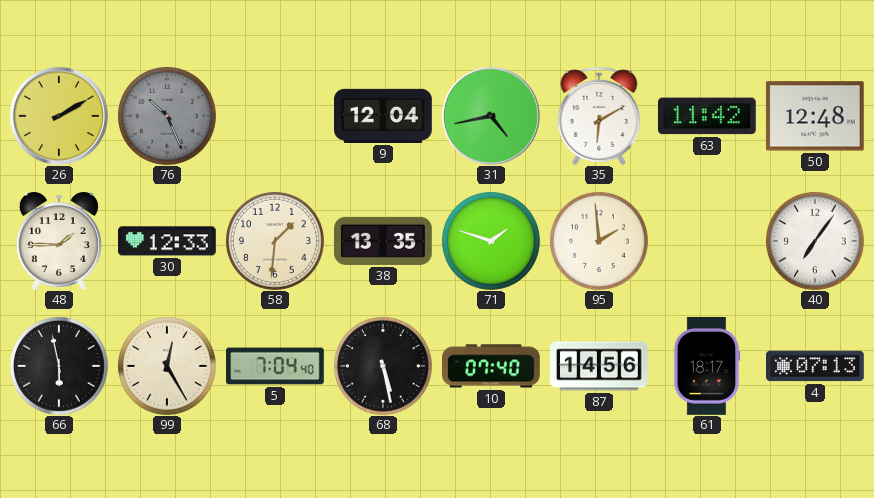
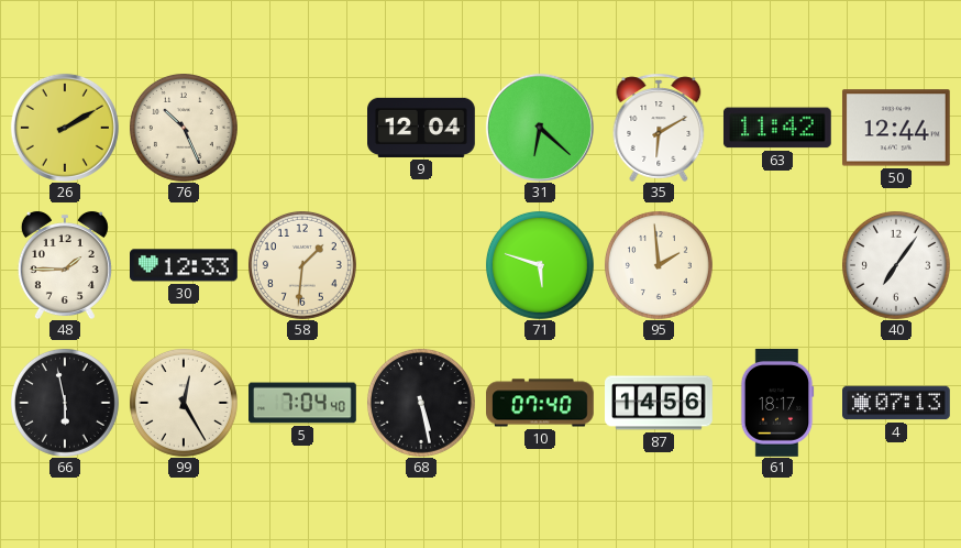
76 dial: grey -> cream
31: 4:43 -> 6:22
50: 12:48 -> 12:44
38: 13:35 -> none
71: 1:48 -> 5:48
